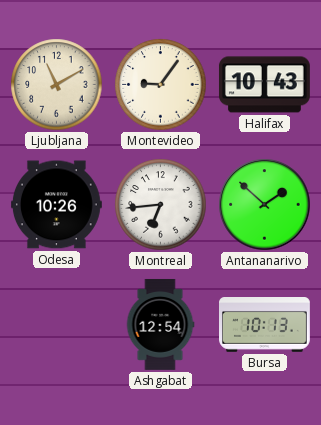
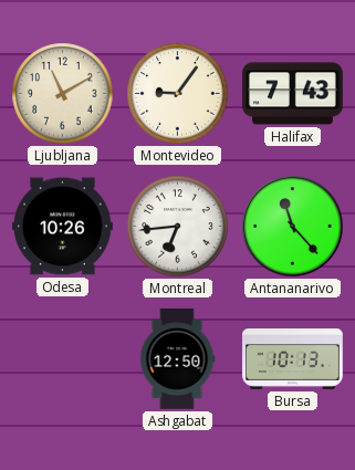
Halifax: 10:43 -> 7:43
Antananarivo: 1:52 -> 11:23
Ashgabat: 12:54 -> 12:50
